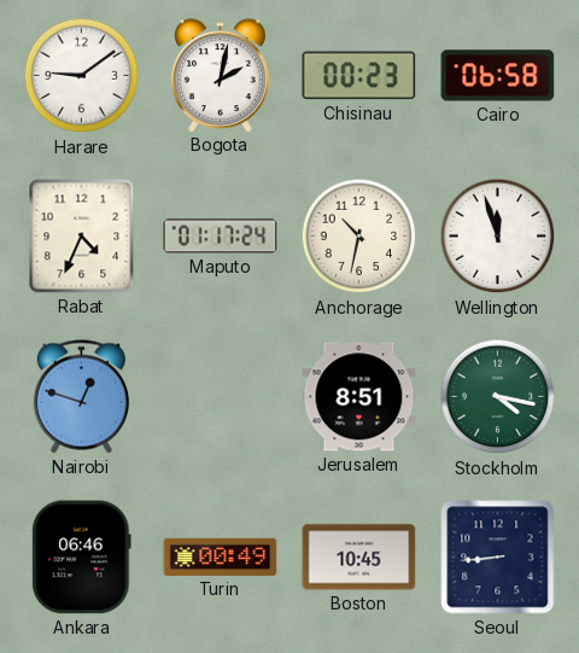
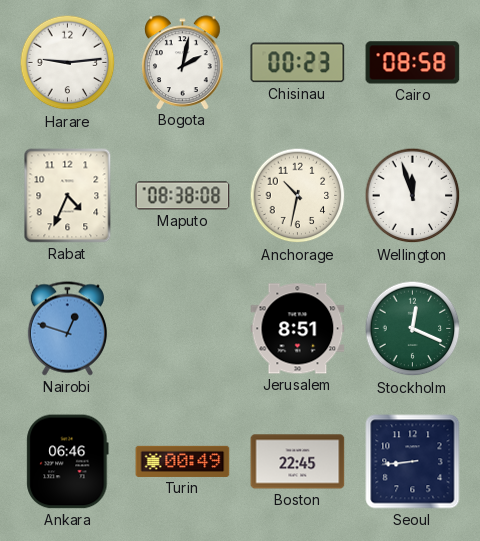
Harare: 9:09 -> 9:14
Cairo: 06:58 -> 08:58
Maputo: 01:17 -> 08:38
Stockholm: 4:17 -> 12:19
Boston: 10:45 -> 22:45
